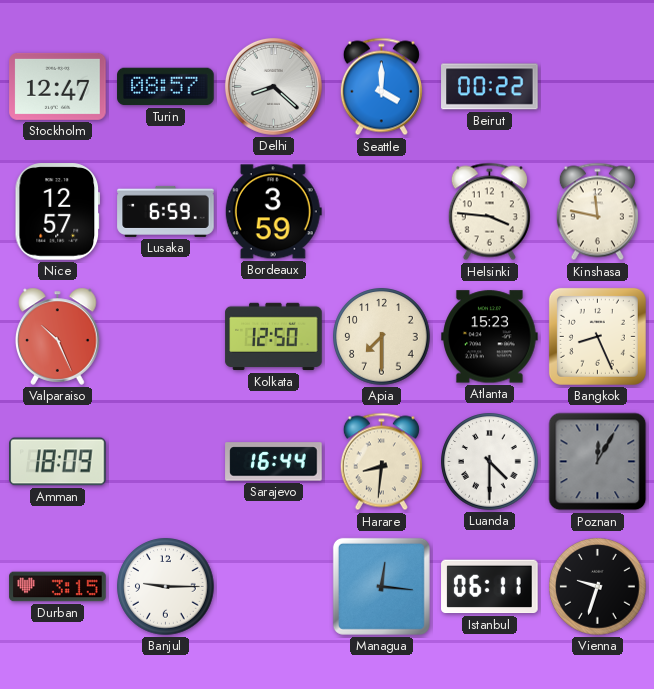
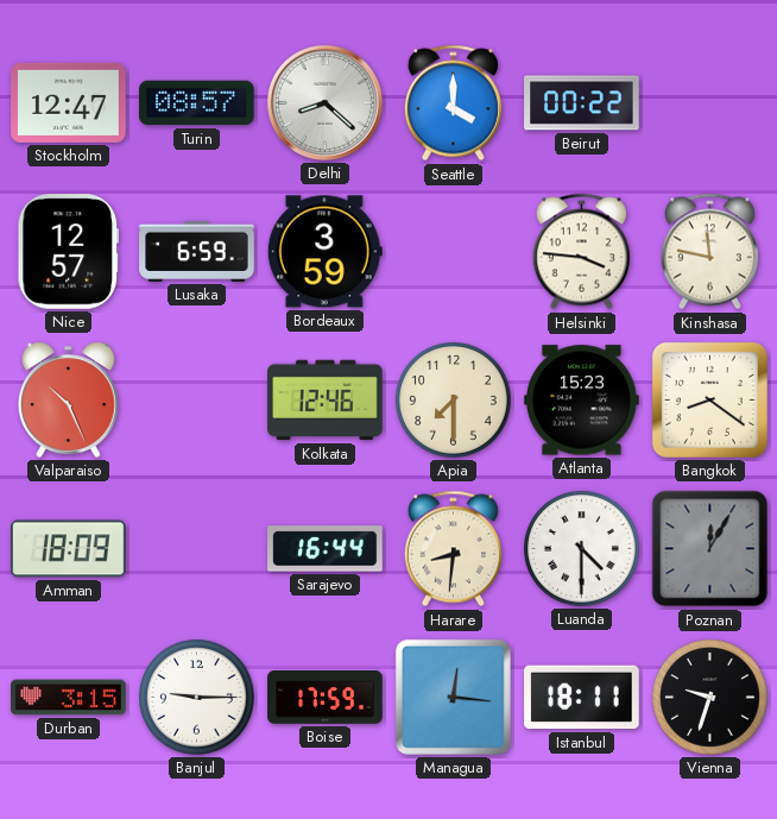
Kolkata: 12:50 -> 12:46
Bangkok: 8:26 -> 8:21
Boise: none -> 17:59
Istanbul: 06:11 -> 18:11
